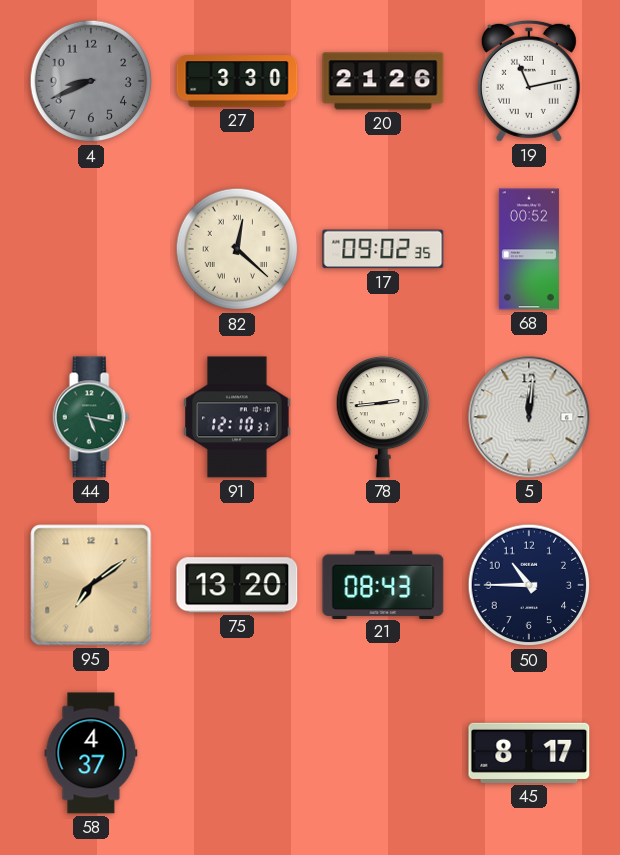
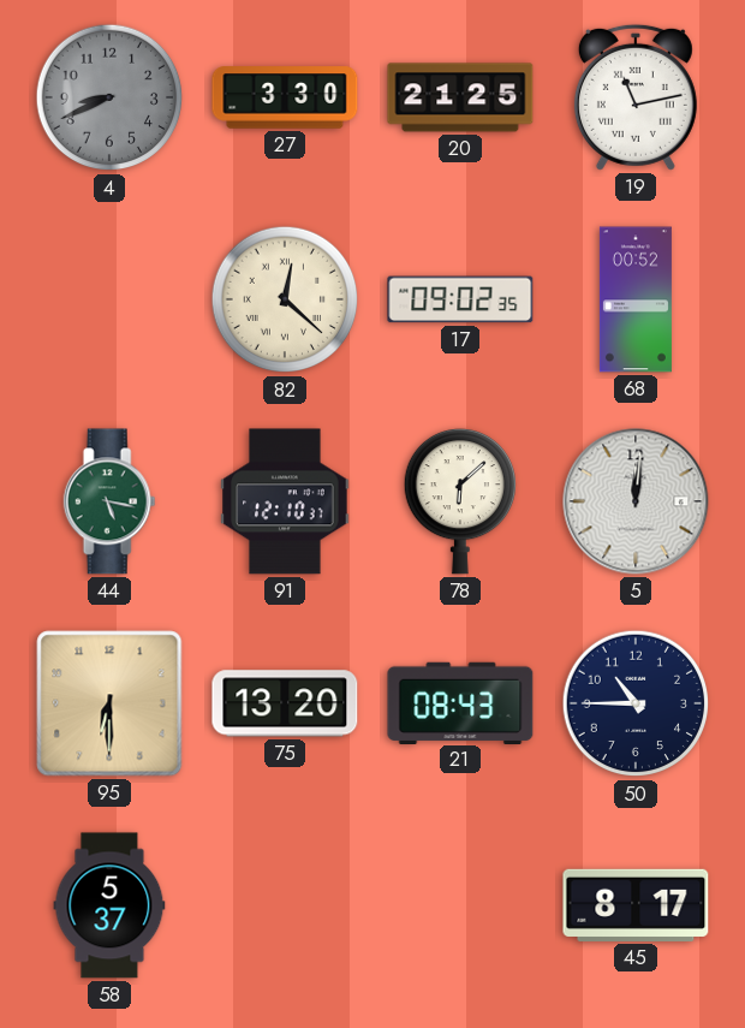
20: 21:26 -> 21:25
78: 2:44 -> 6:08
95: 7:09 -> 6:30
58: 4:37 -> 5:37
